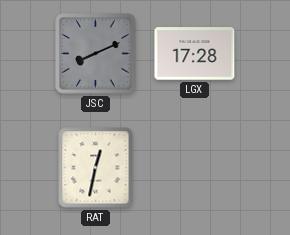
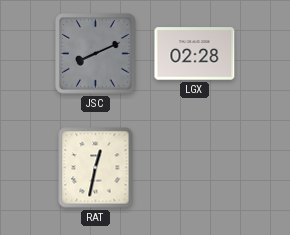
LGX: 17:28 -> 02:28
